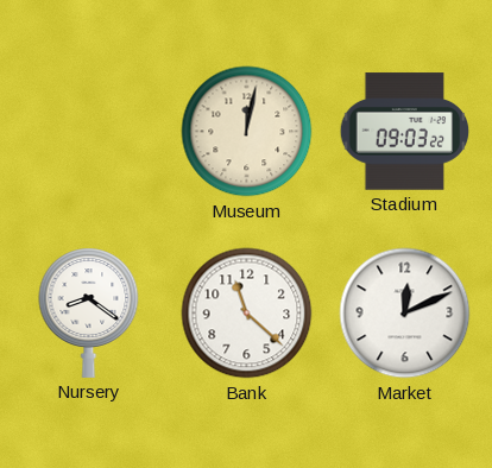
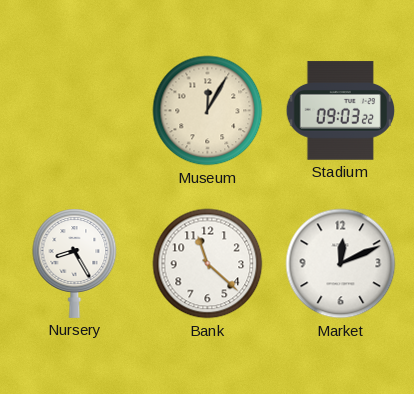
Museum: 12:02 -> 12:05
Nursery: 8:21 -> 8:25
